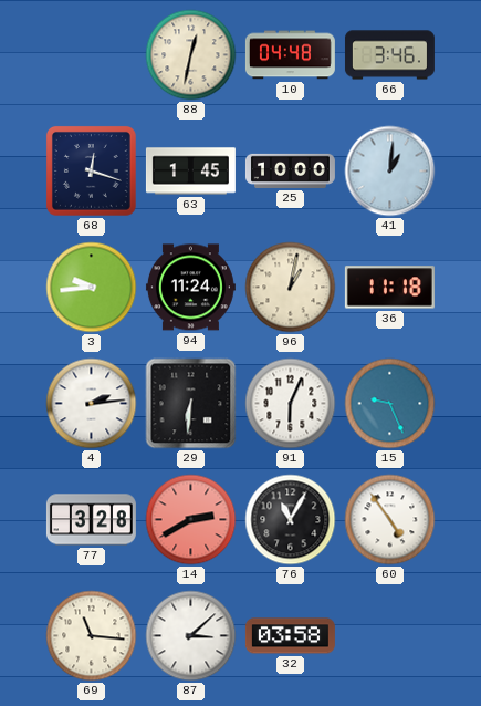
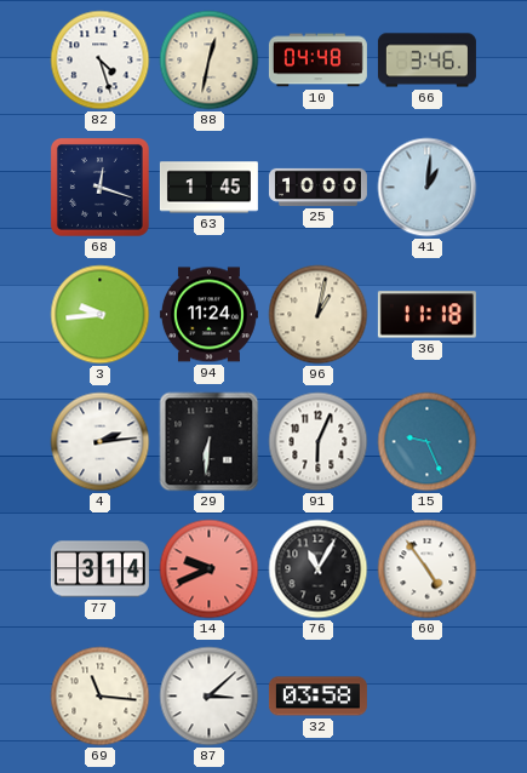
82: none -> 4:27
77: 3:28 -> 3:14
14: 2:40 -> 9:41
